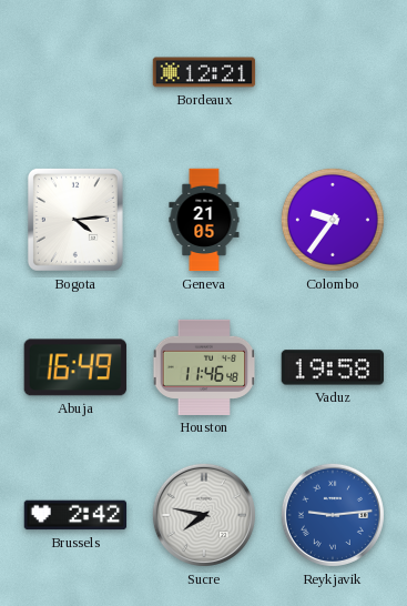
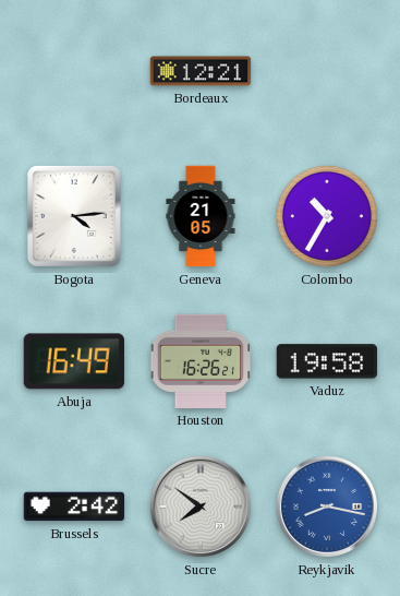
Colombo: 9:36 -> 10:35
Houston: 11:46 -> 16:26
Sucre: 7:47 -> 7:51
Reykjavik: 9:14 -> 8:17
